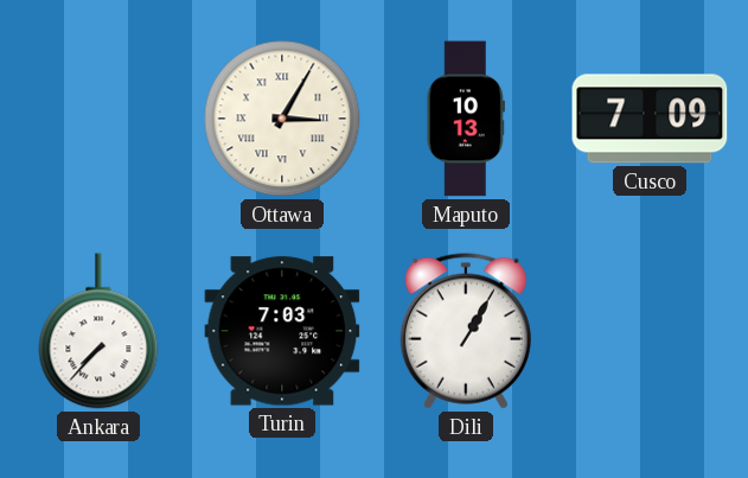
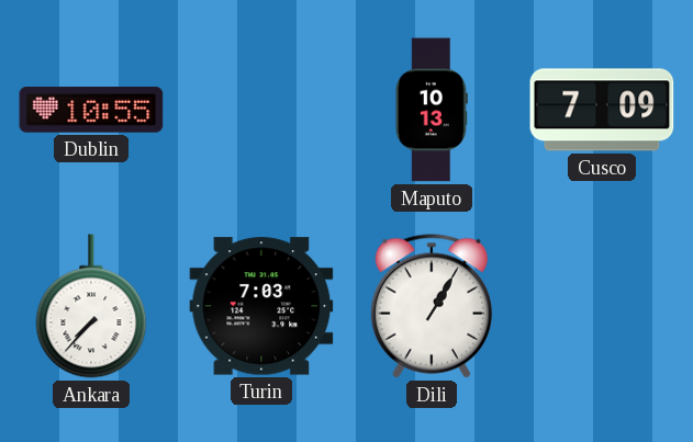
Dublin: none -> 10:55
Ottawa: 3:05 -> none
